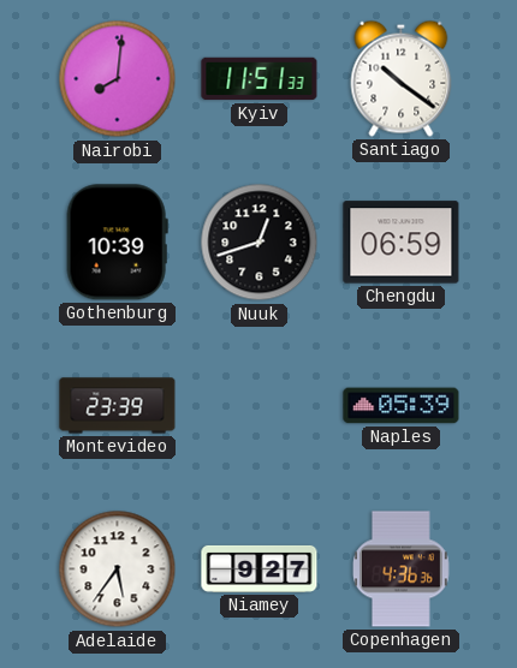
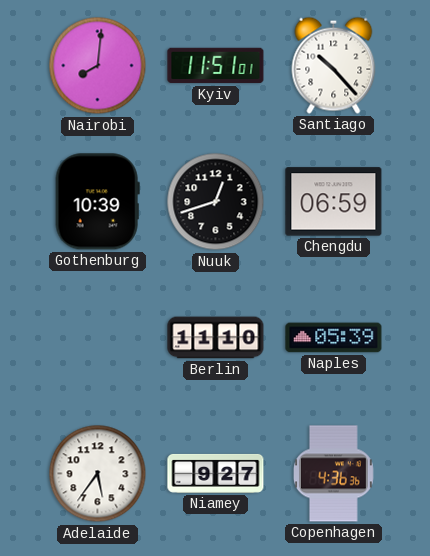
Kyiv: 11:51:33 -> 11:51:01
Santiago: 10:21 -> 10:23
Montevideo: 23:39 -> none
Berlin: none -> 11:10
